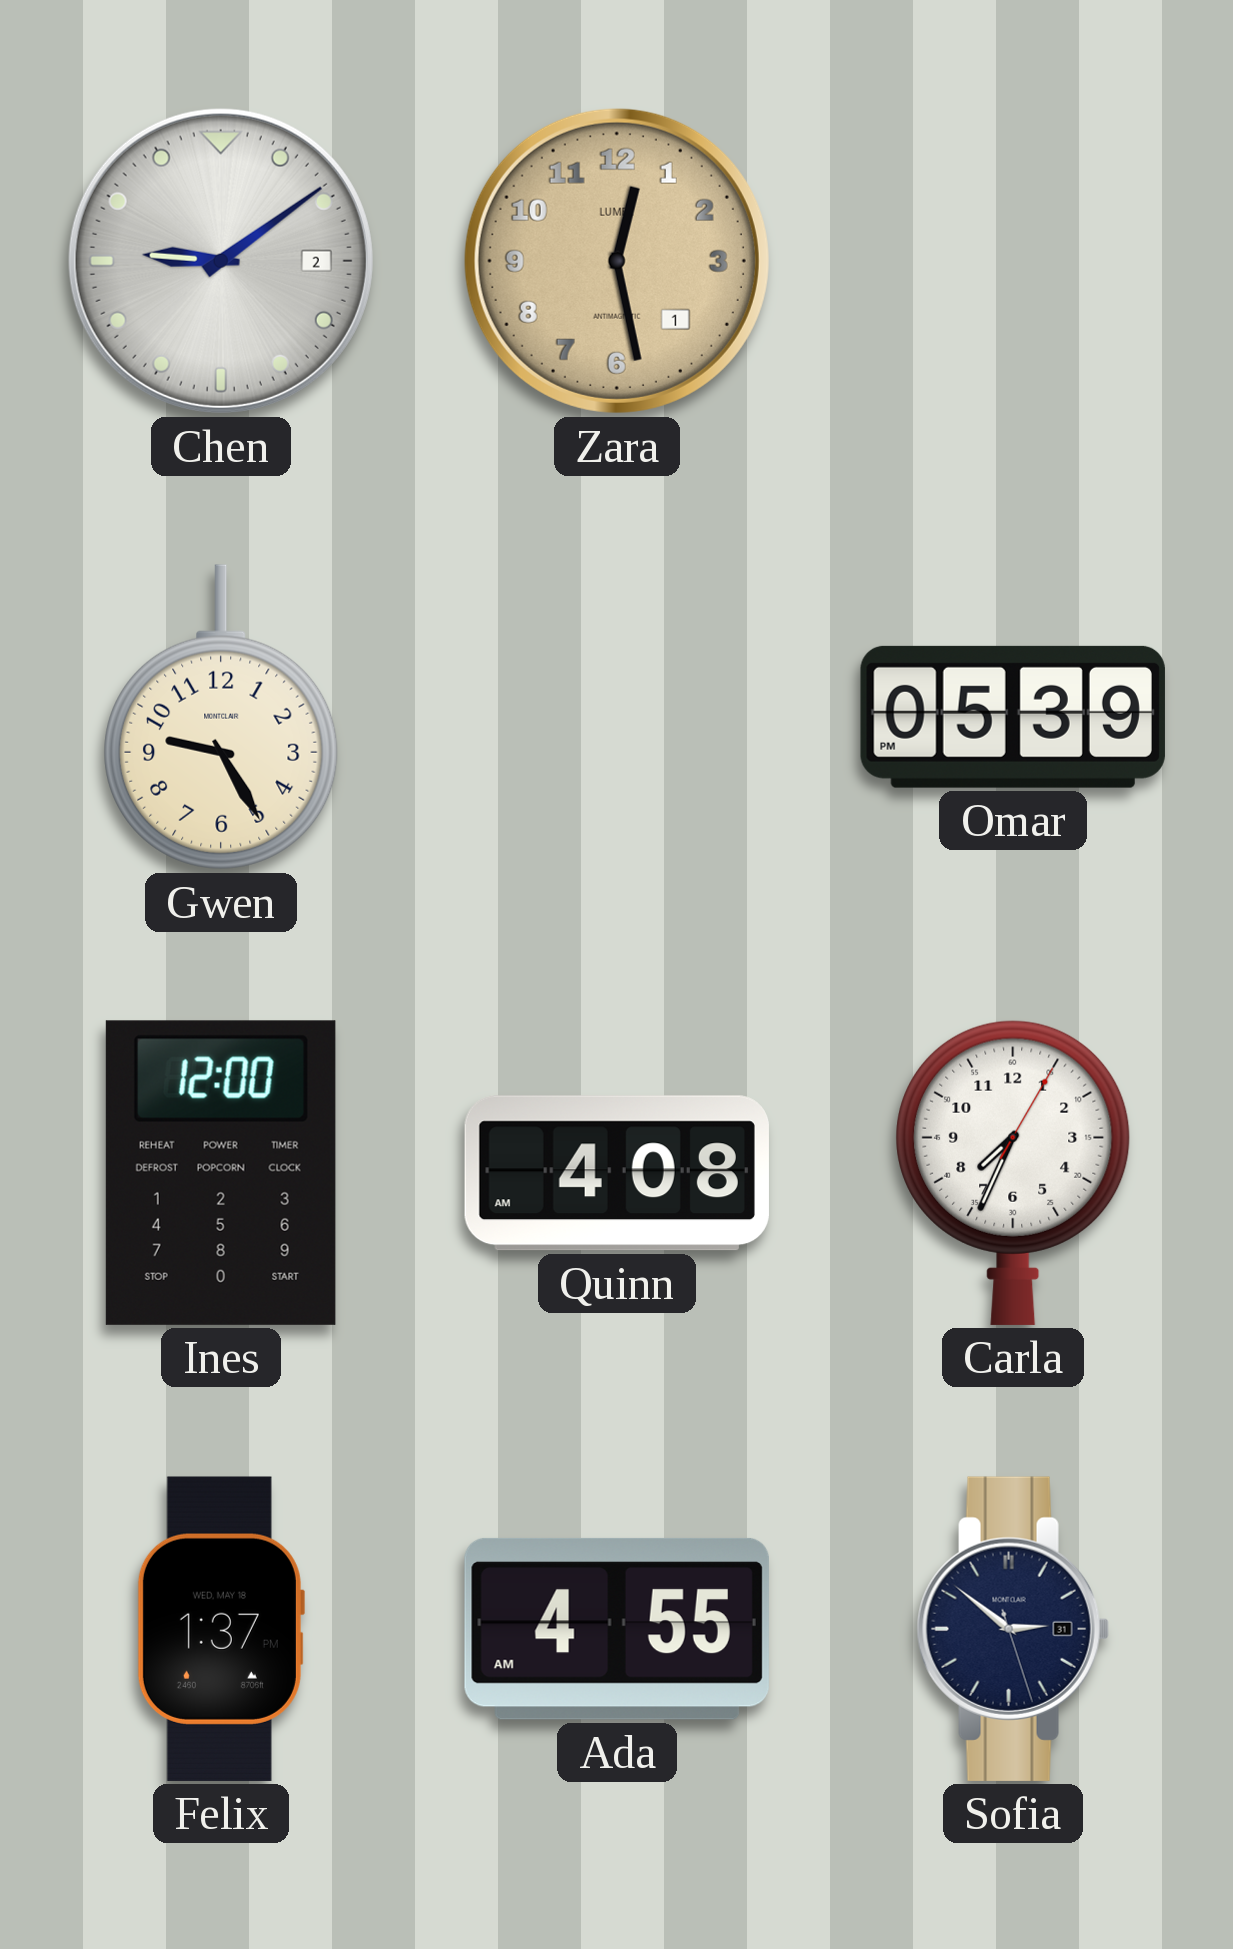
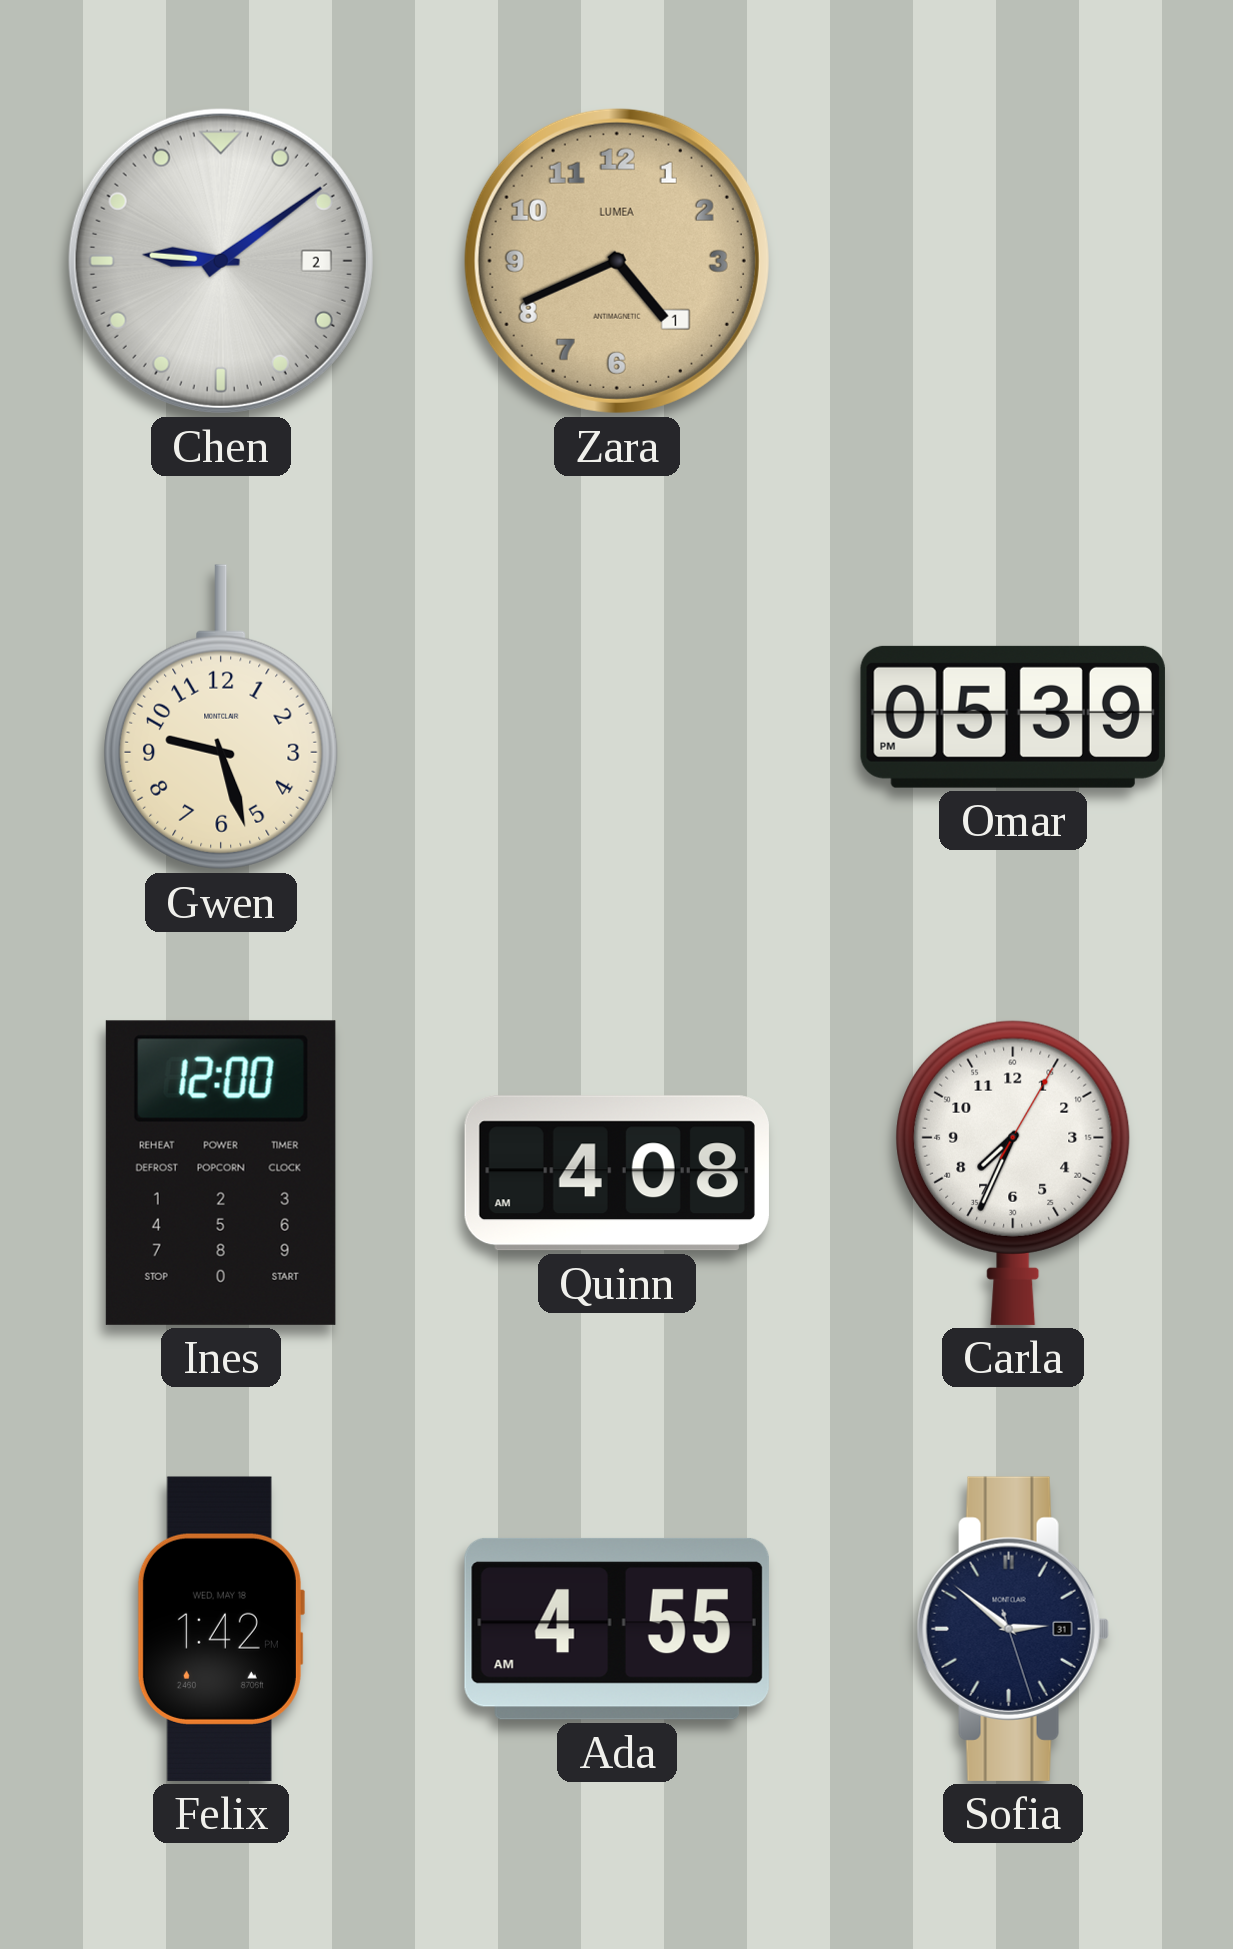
Zara: 12:28 -> 4:41
Gwen: 9:25 -> 9:27
Felix: 1:37 -> 1:42
